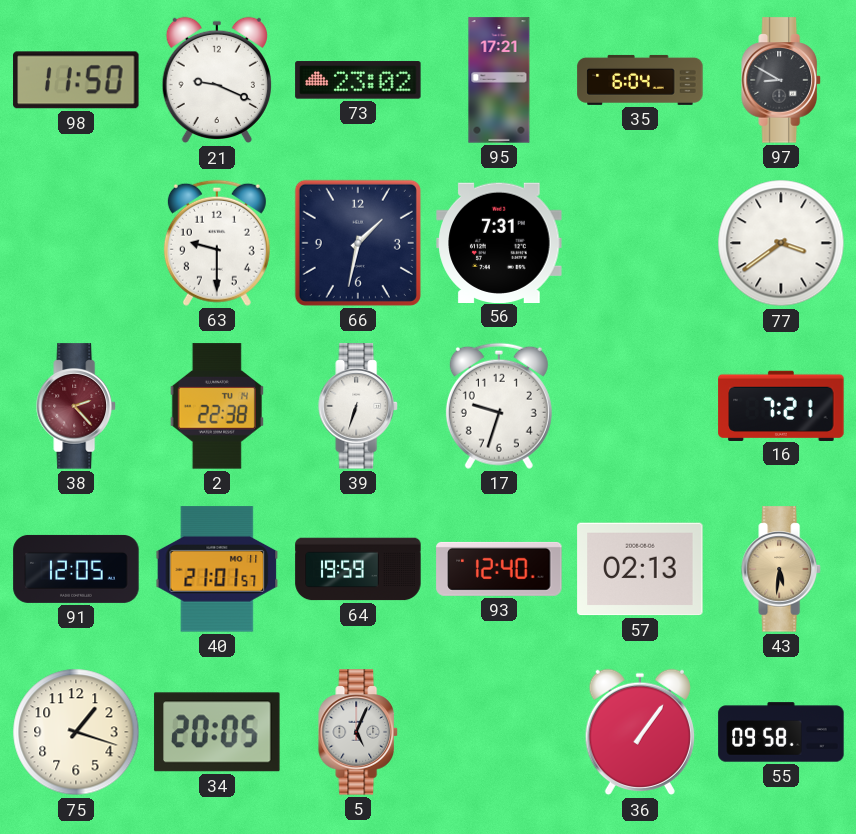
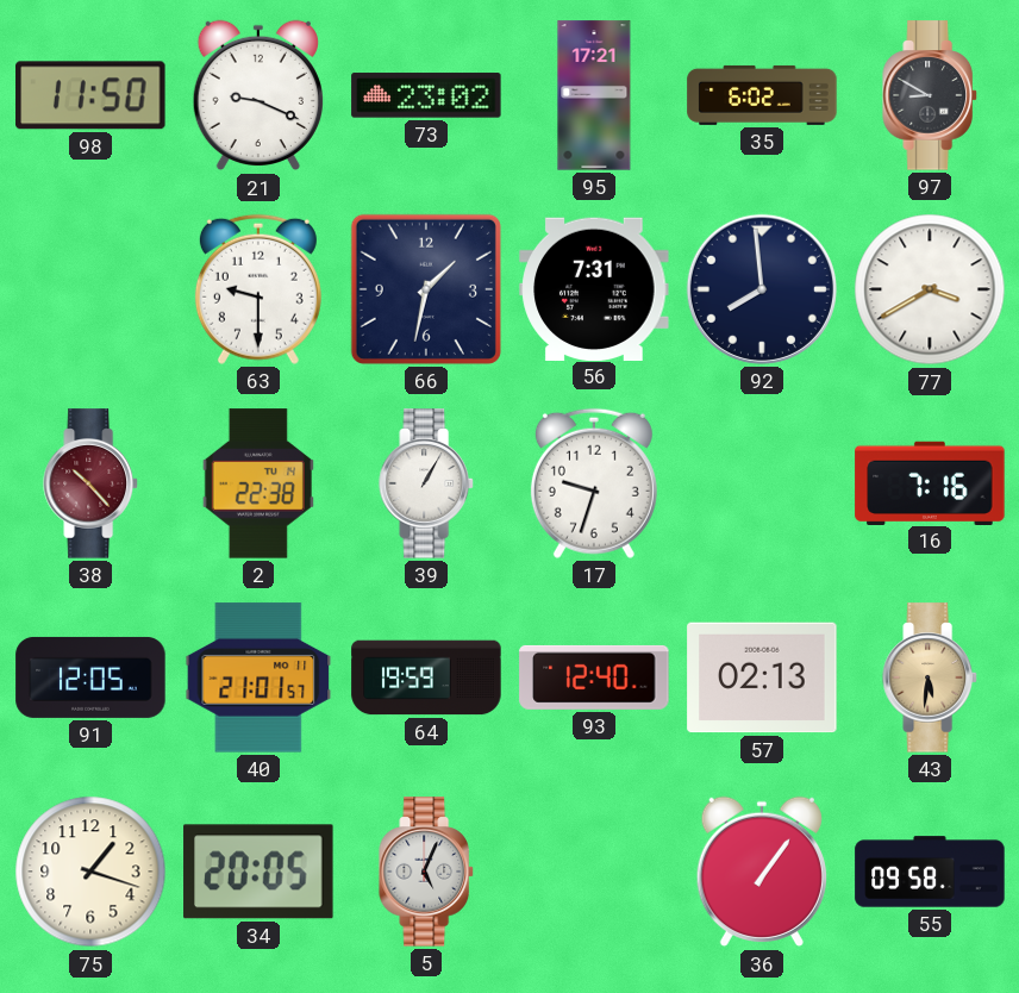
35: 6:04 -> 6:02
92: none -> 7:59
77: 3:39 -> 3:40
38: 2:23 -> 10:23
39: 6:33 -> 1:05
16: 7:21 -> 7:16
